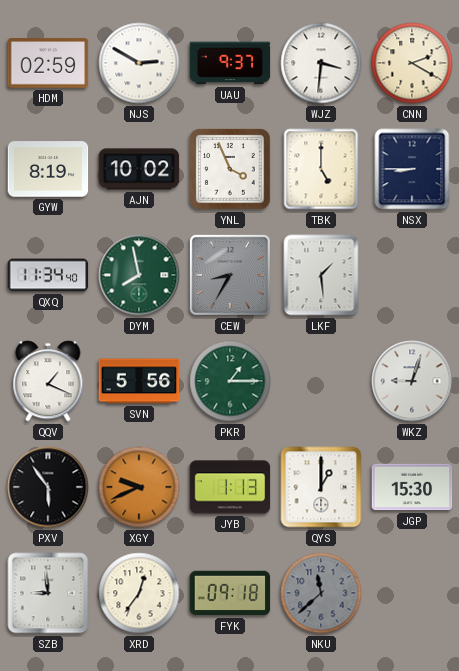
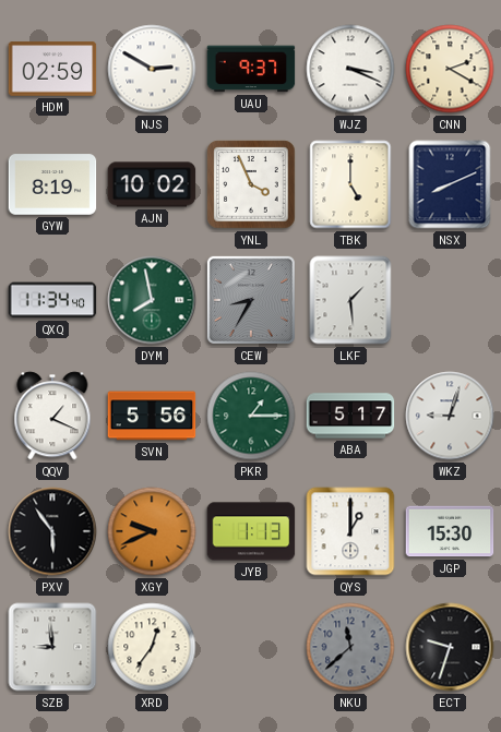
WJZ: 3:31 -> 3:19
NSX: 8:45 -> 8:11
ABA: none -> 5:17
FYK: 09:18 -> none
ECT: none -> 9:33
